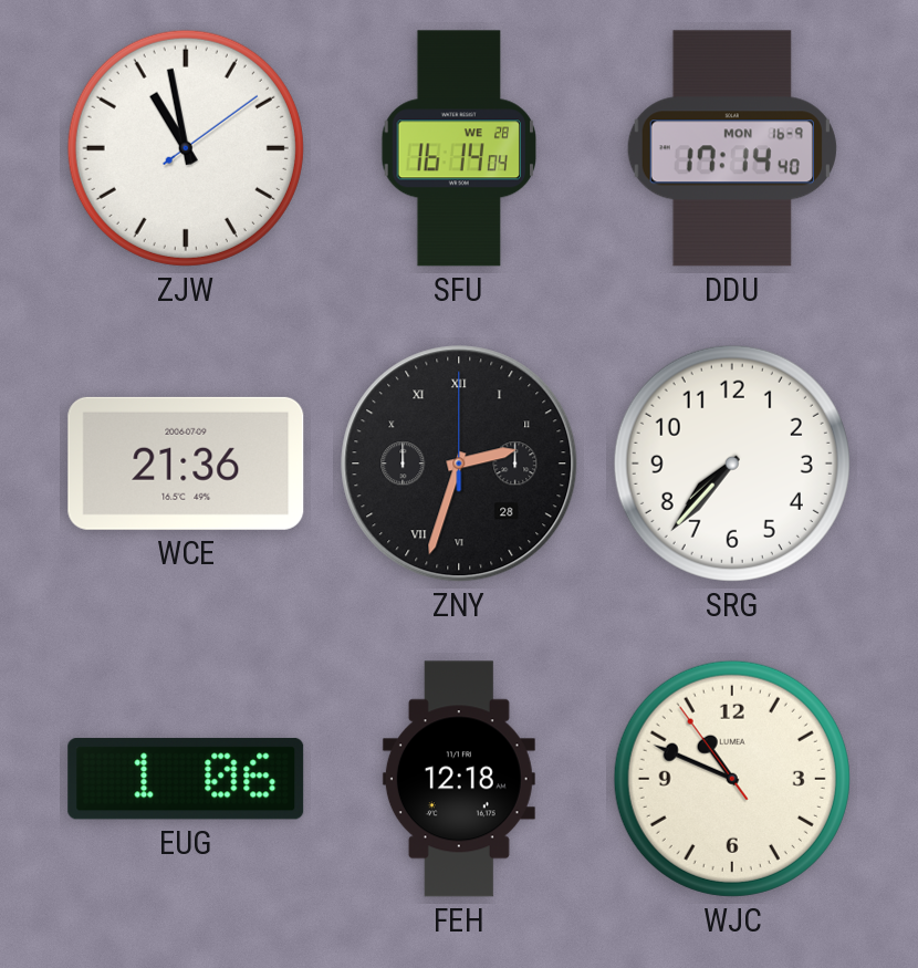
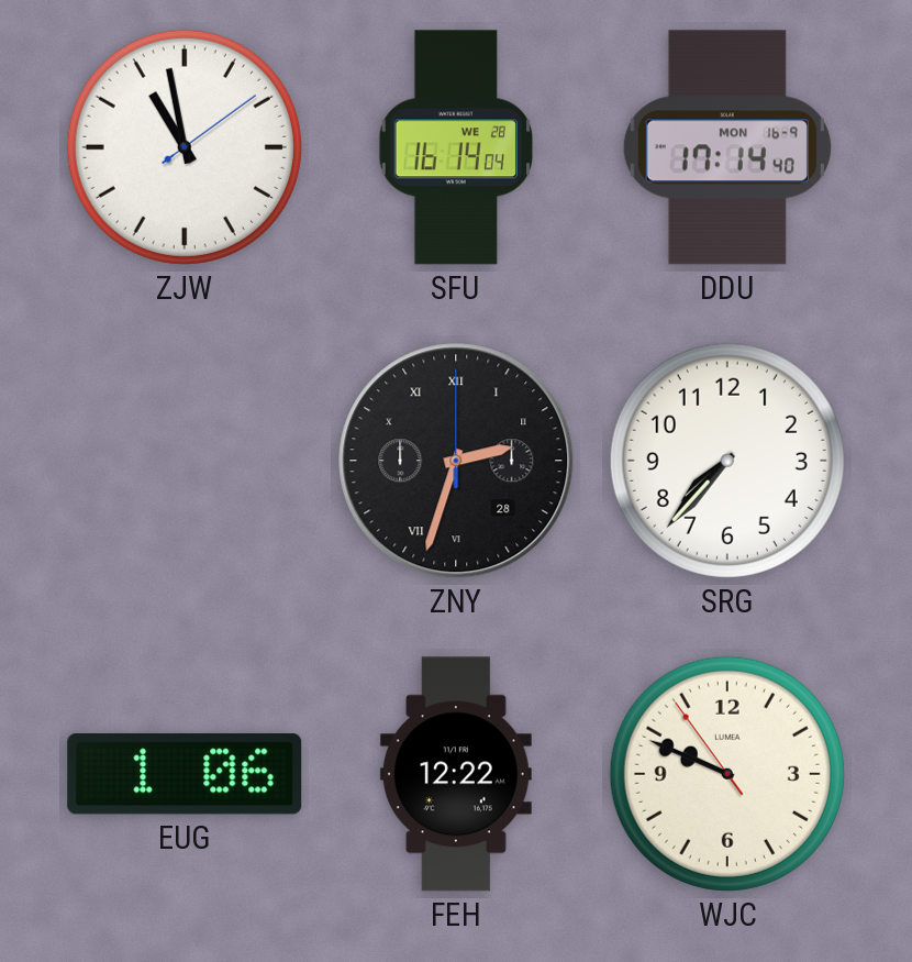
WCE: 21:36 -> none
FEH: 12:18 -> 12:22
WJC: 10:48 -> 9:48
